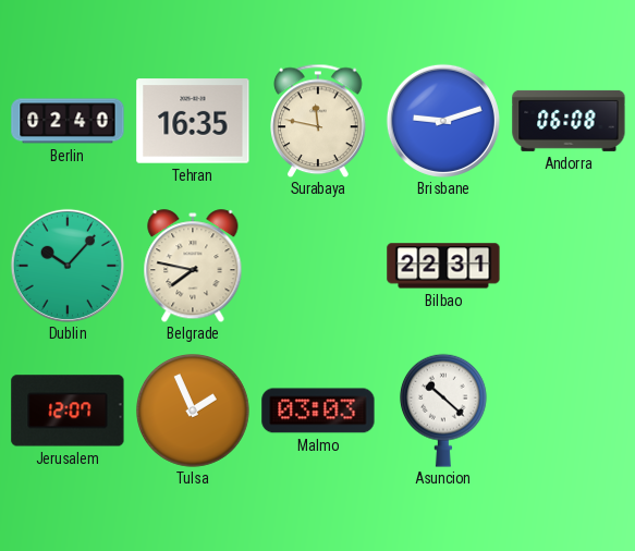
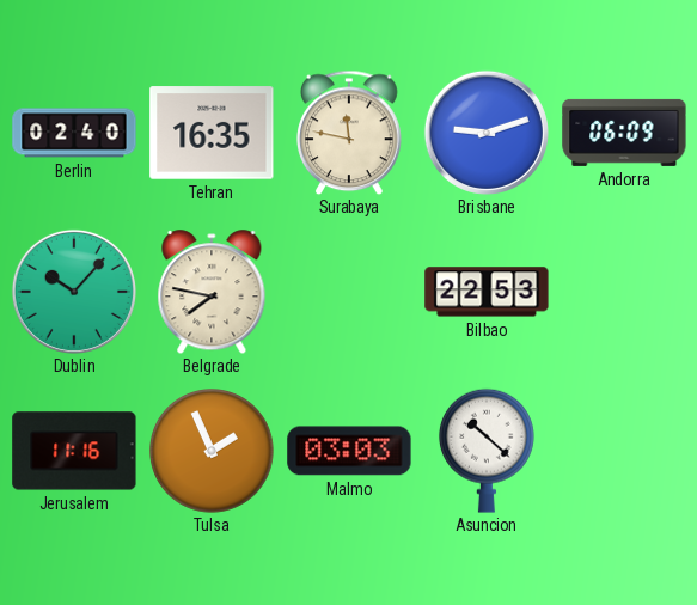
Andorra: 06:08 -> 06:09
Bilbao: 22:31 -> 22:53
Jerusalem: 12:07 -> 11:16
